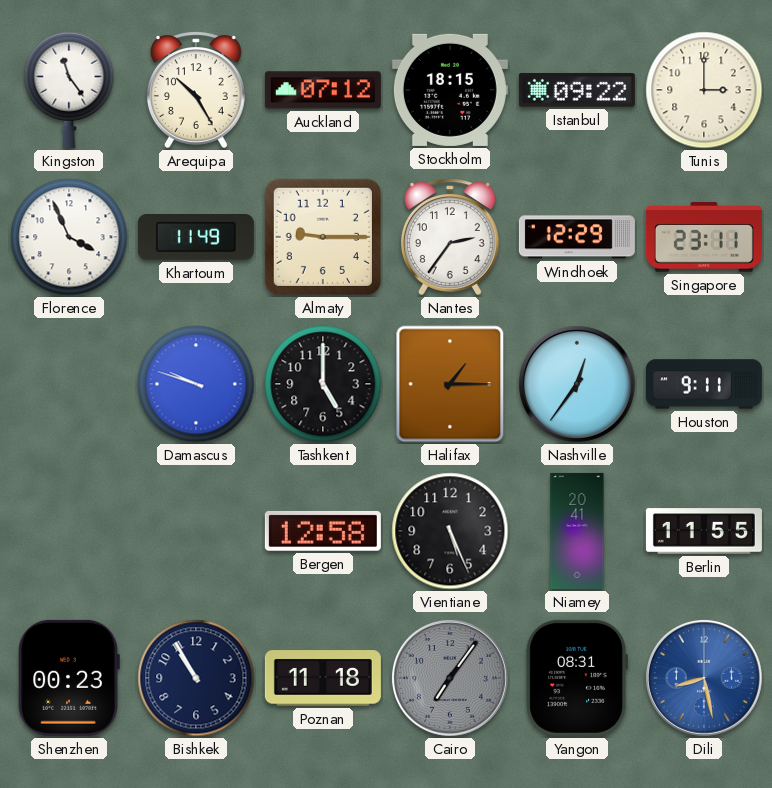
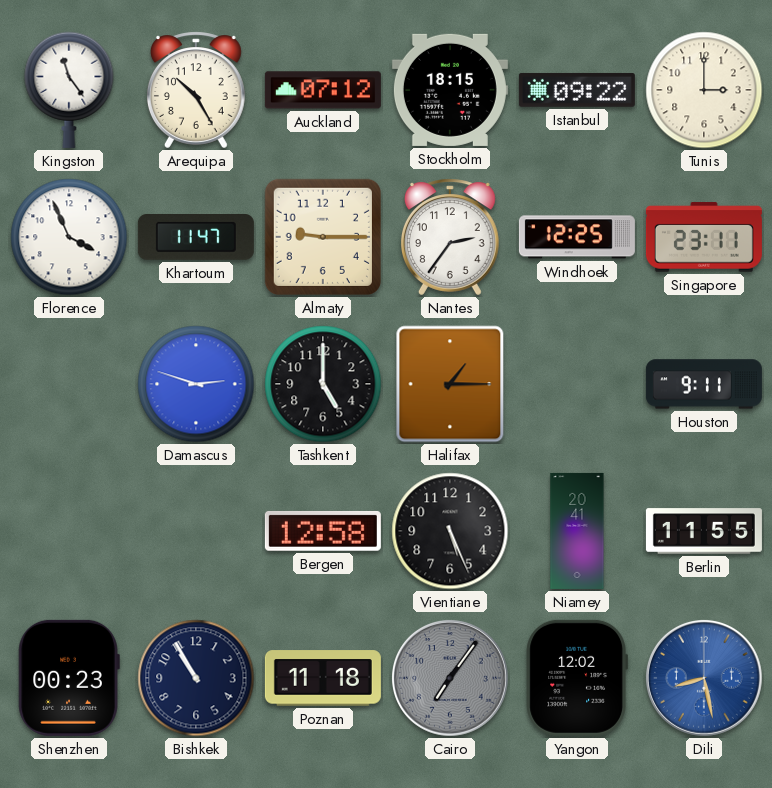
Khartoum: 11:49 -> 11:47
Windhoek: 12:29 -> 12:25
Damascus: 9:48 -> 2:48
Nashville: 12:36 -> none
Yangon: 08:31 -> 12:02
